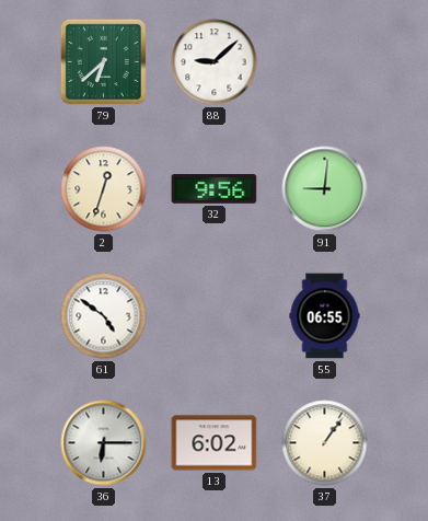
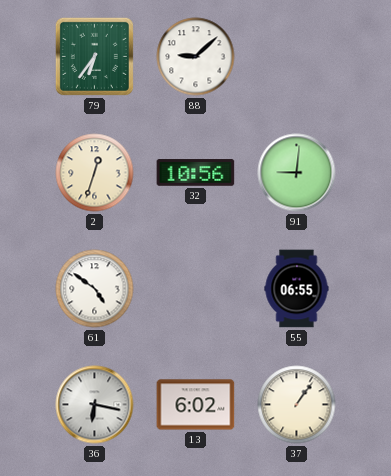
79: 6:38 -> 6:36
32: 9:56 -> 10:56
36: 6:15 -> 6:17
